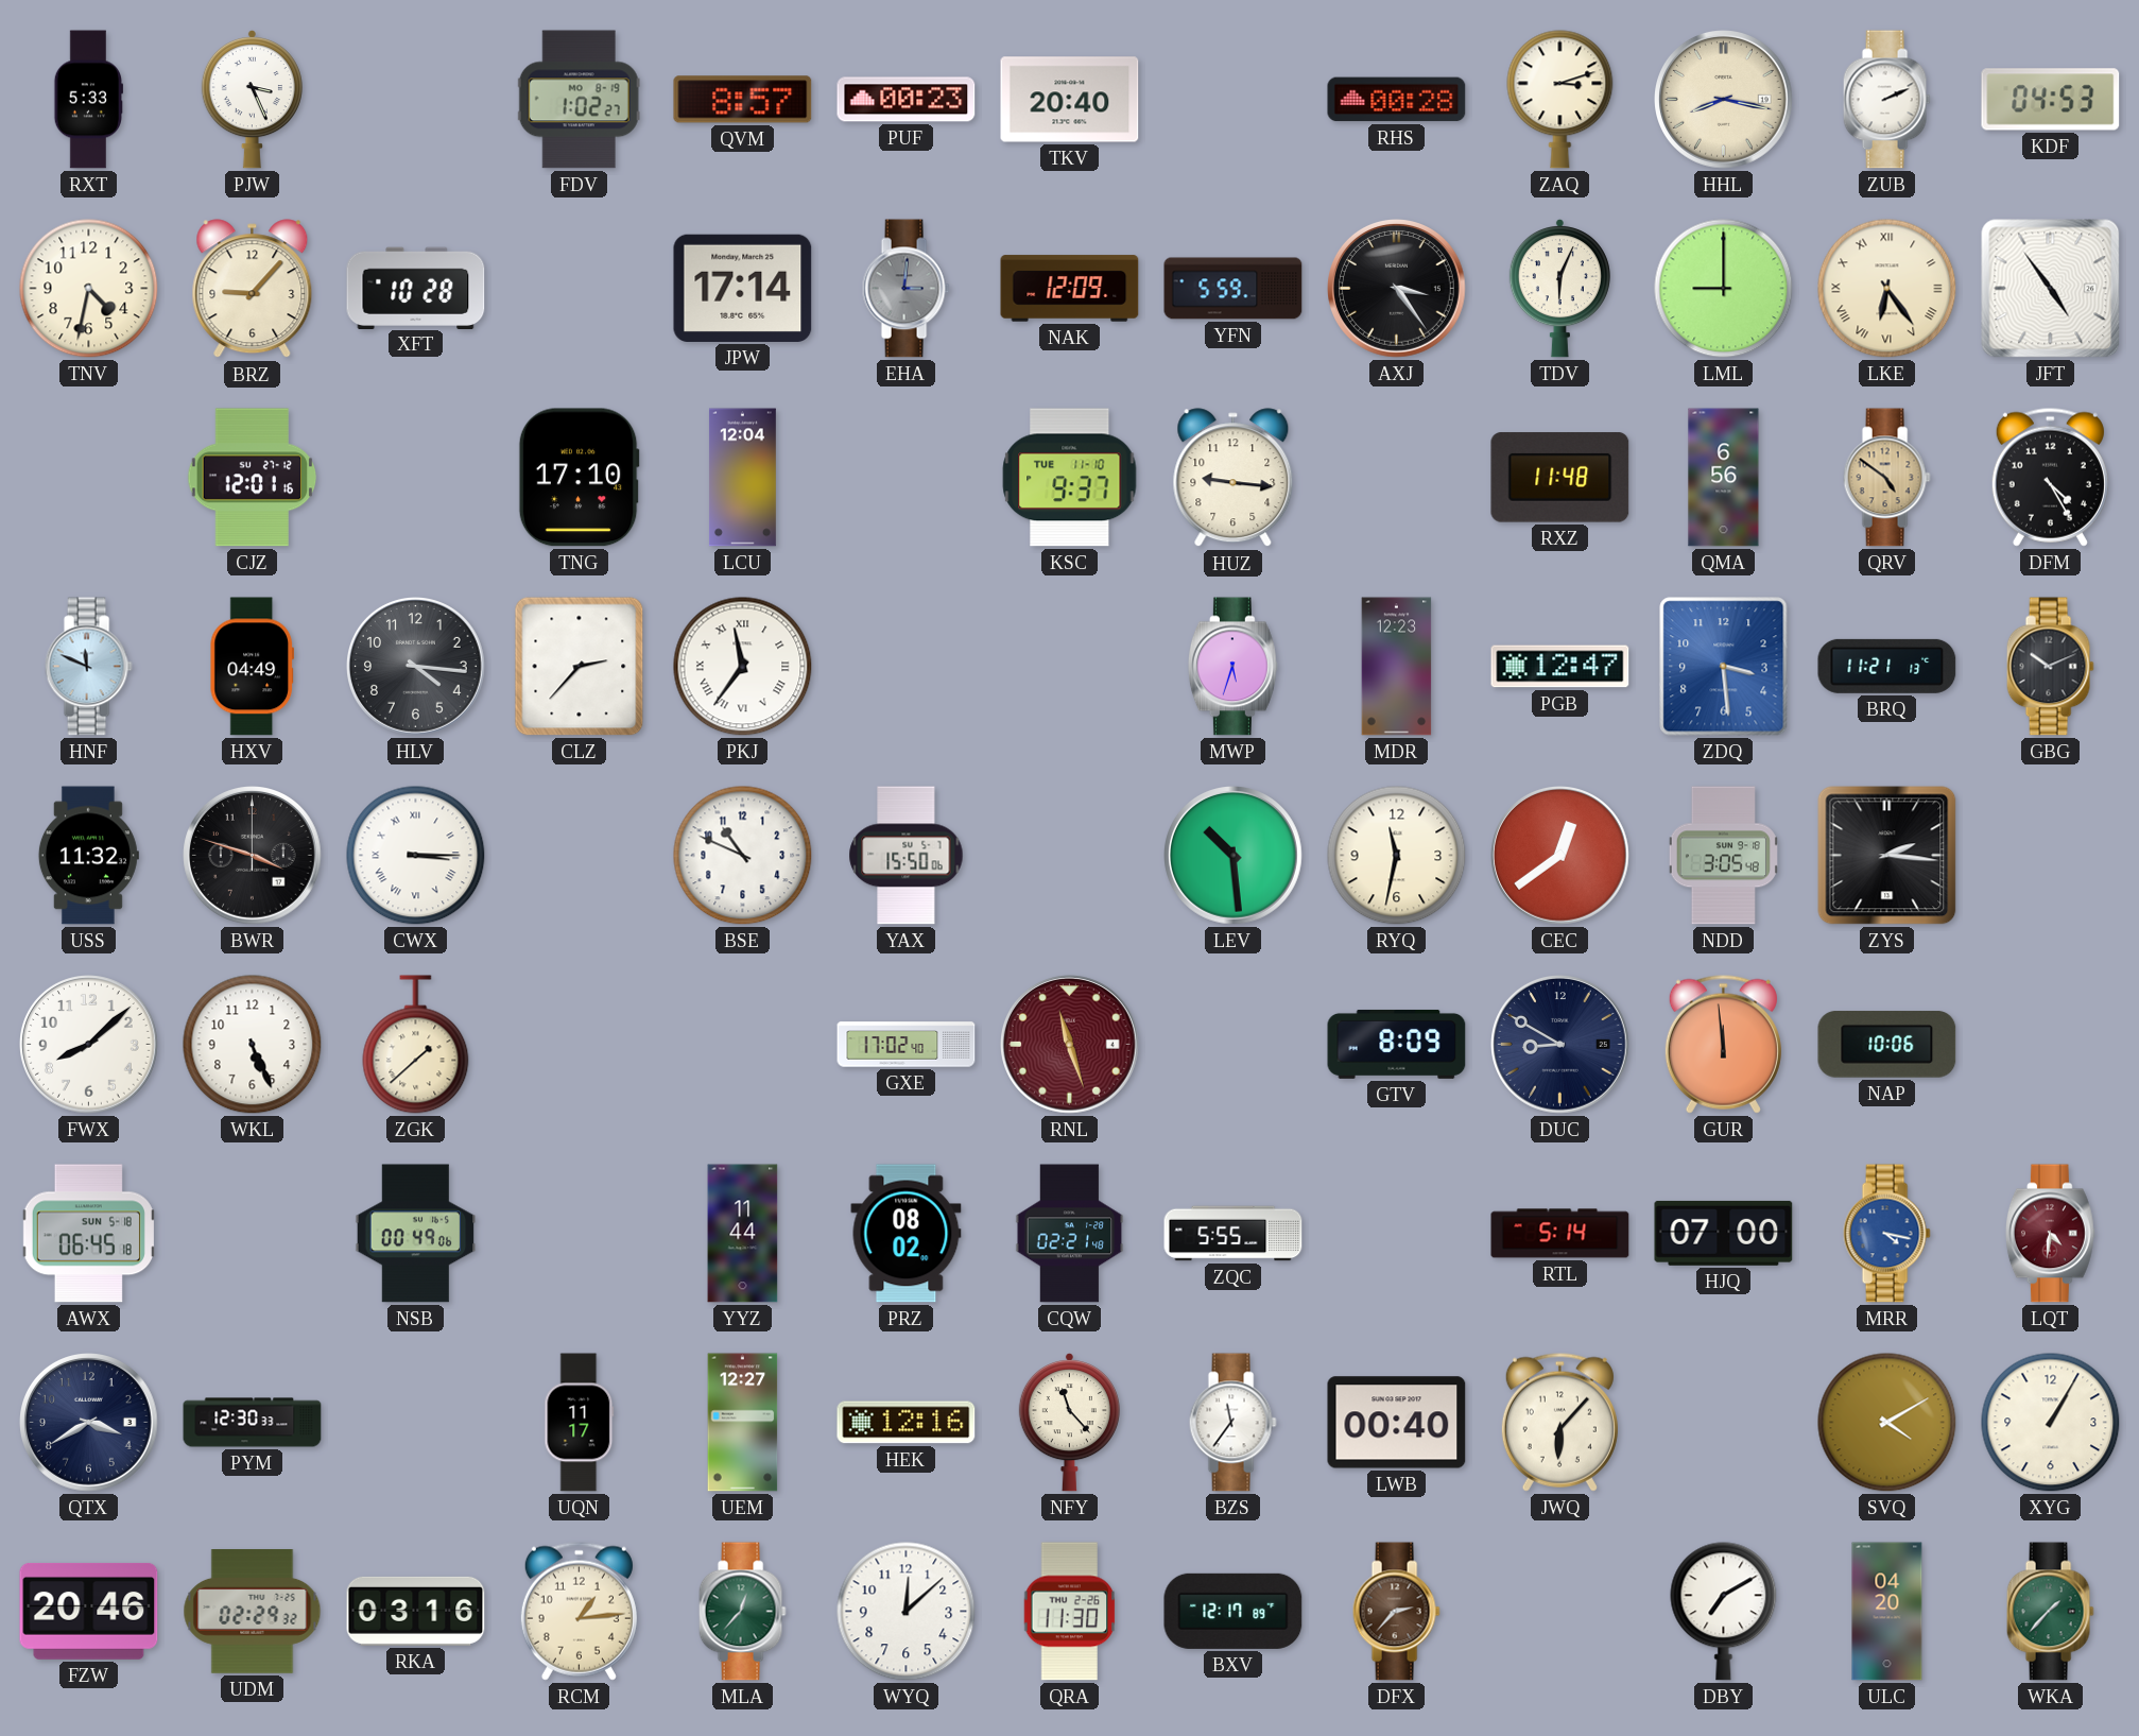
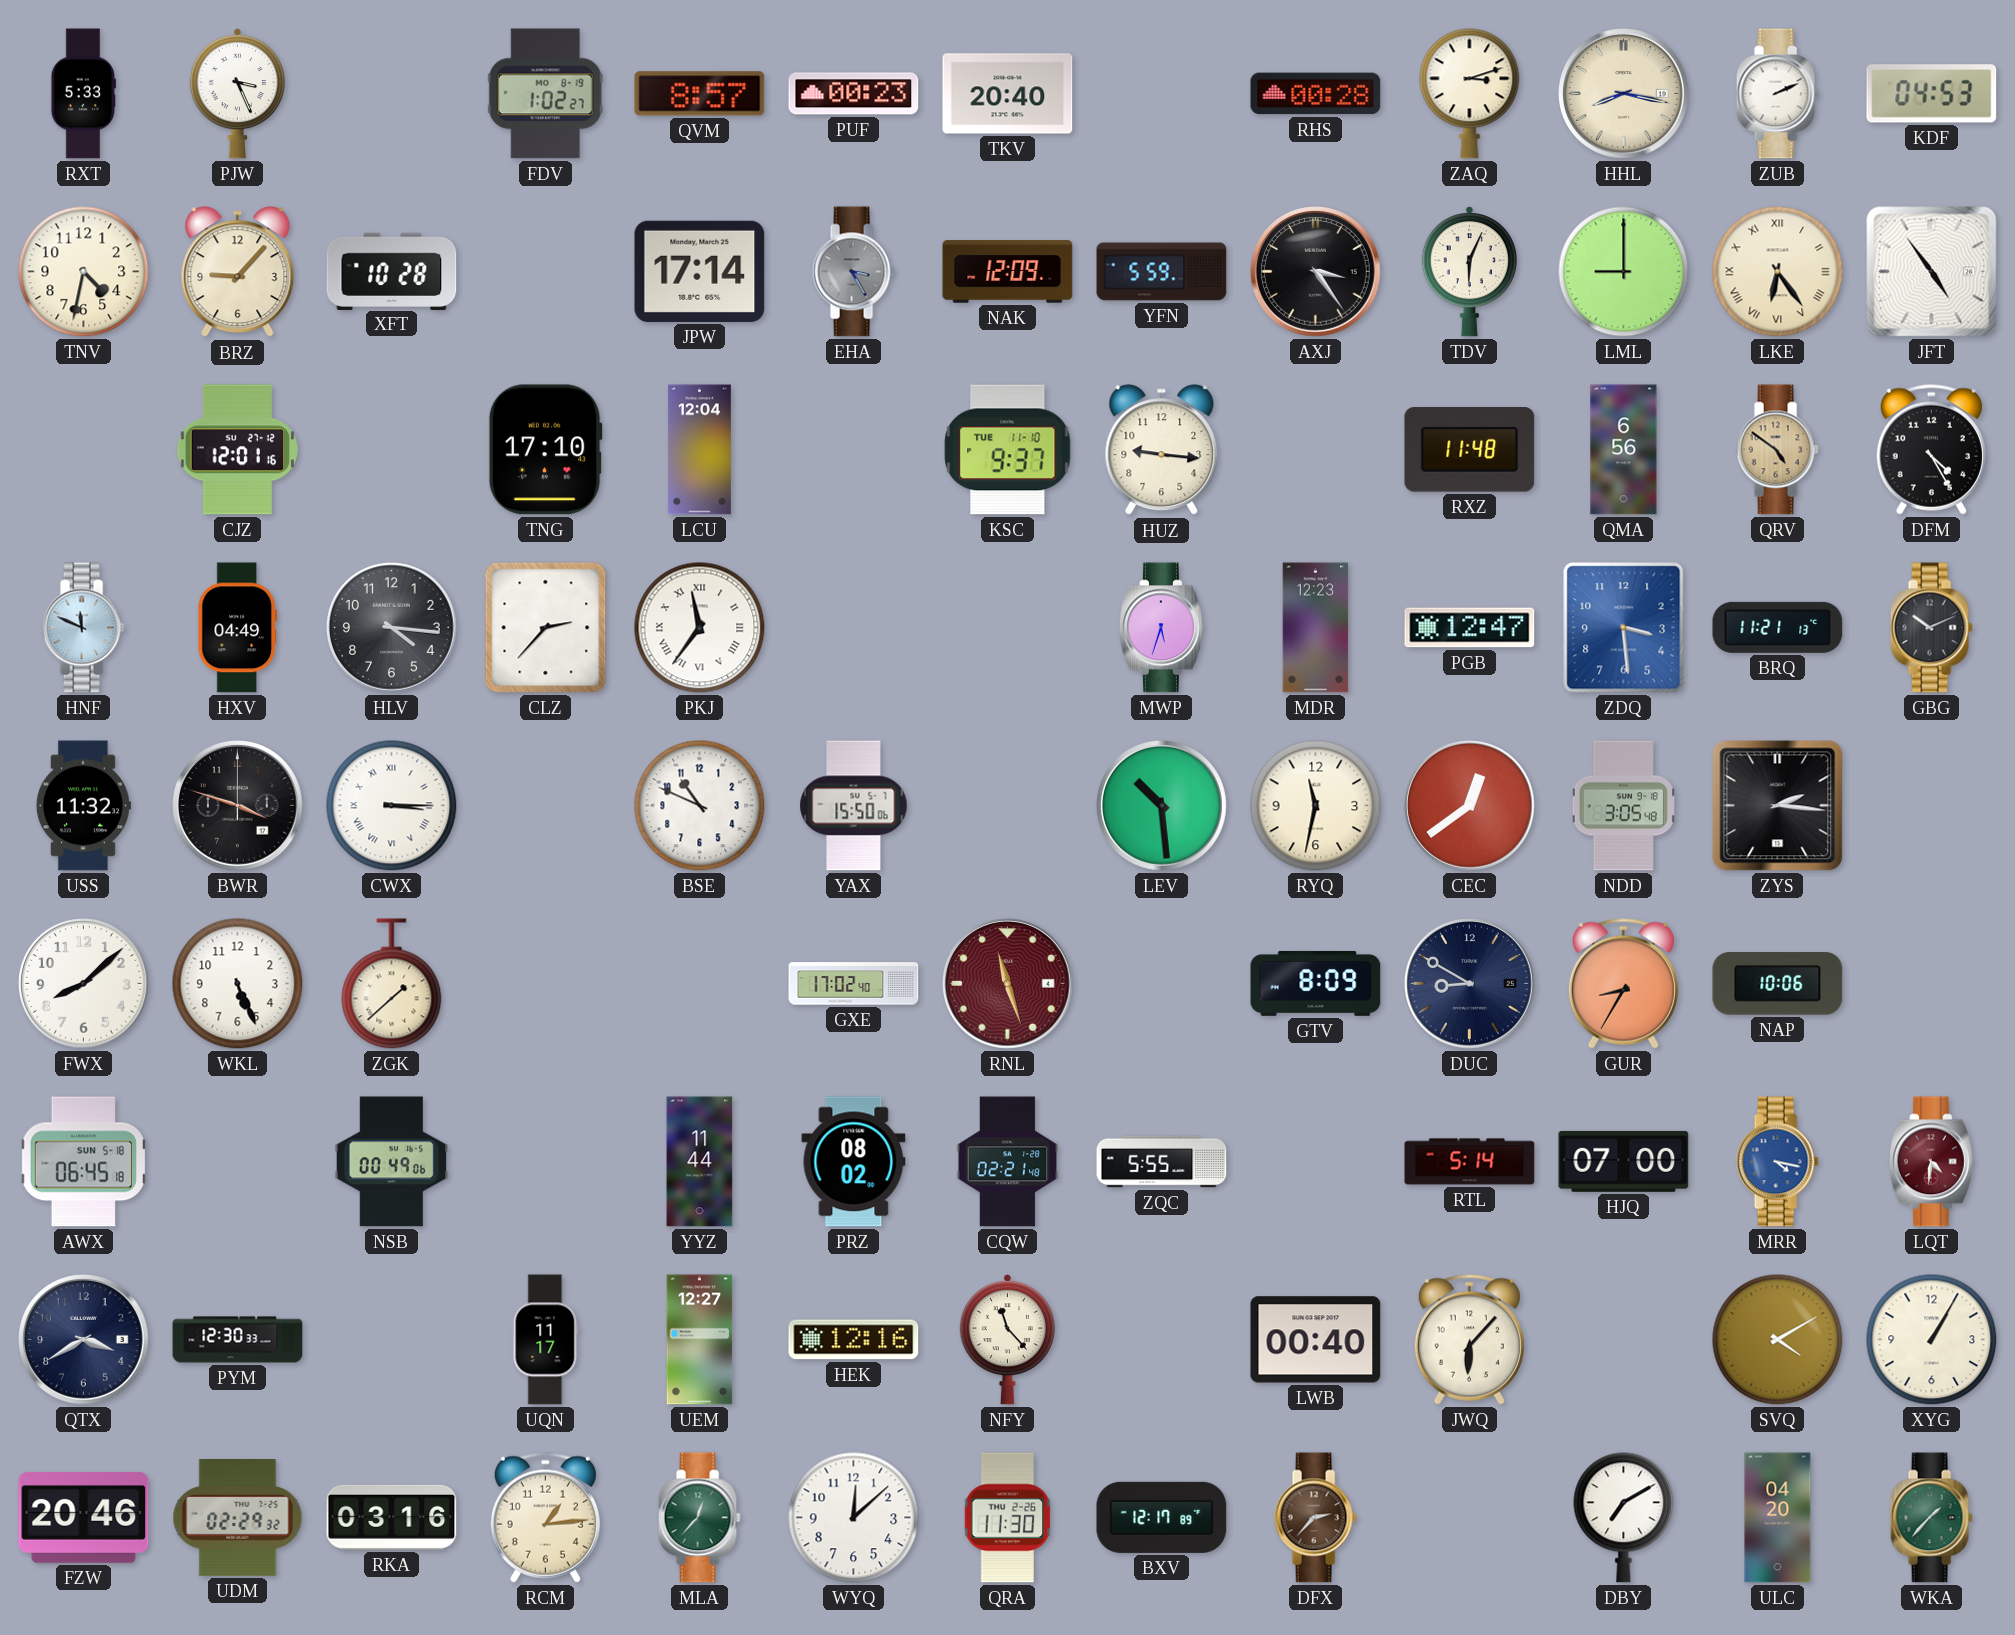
EHA: 3:01 -> 3:25
GUR: 11:59 -> 8:35
BZS: 11:36 -> none
